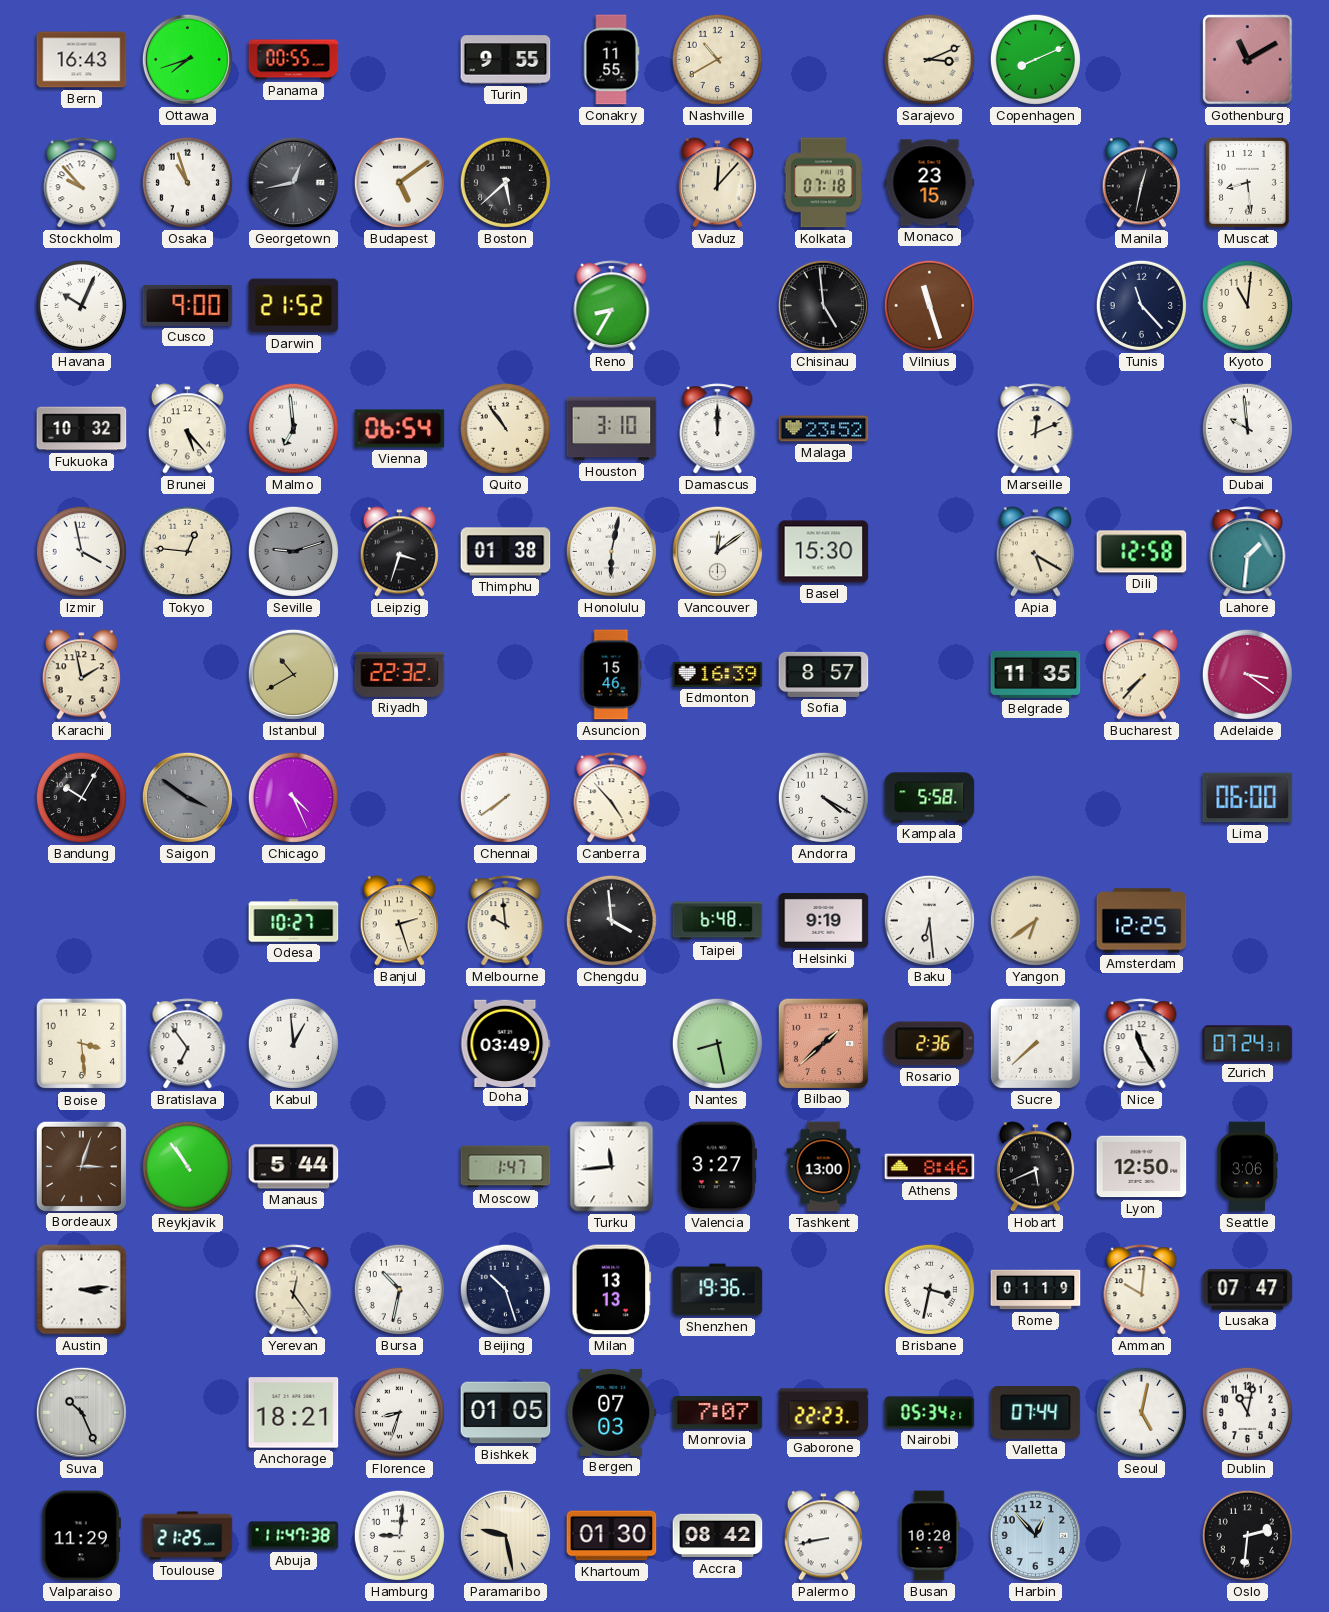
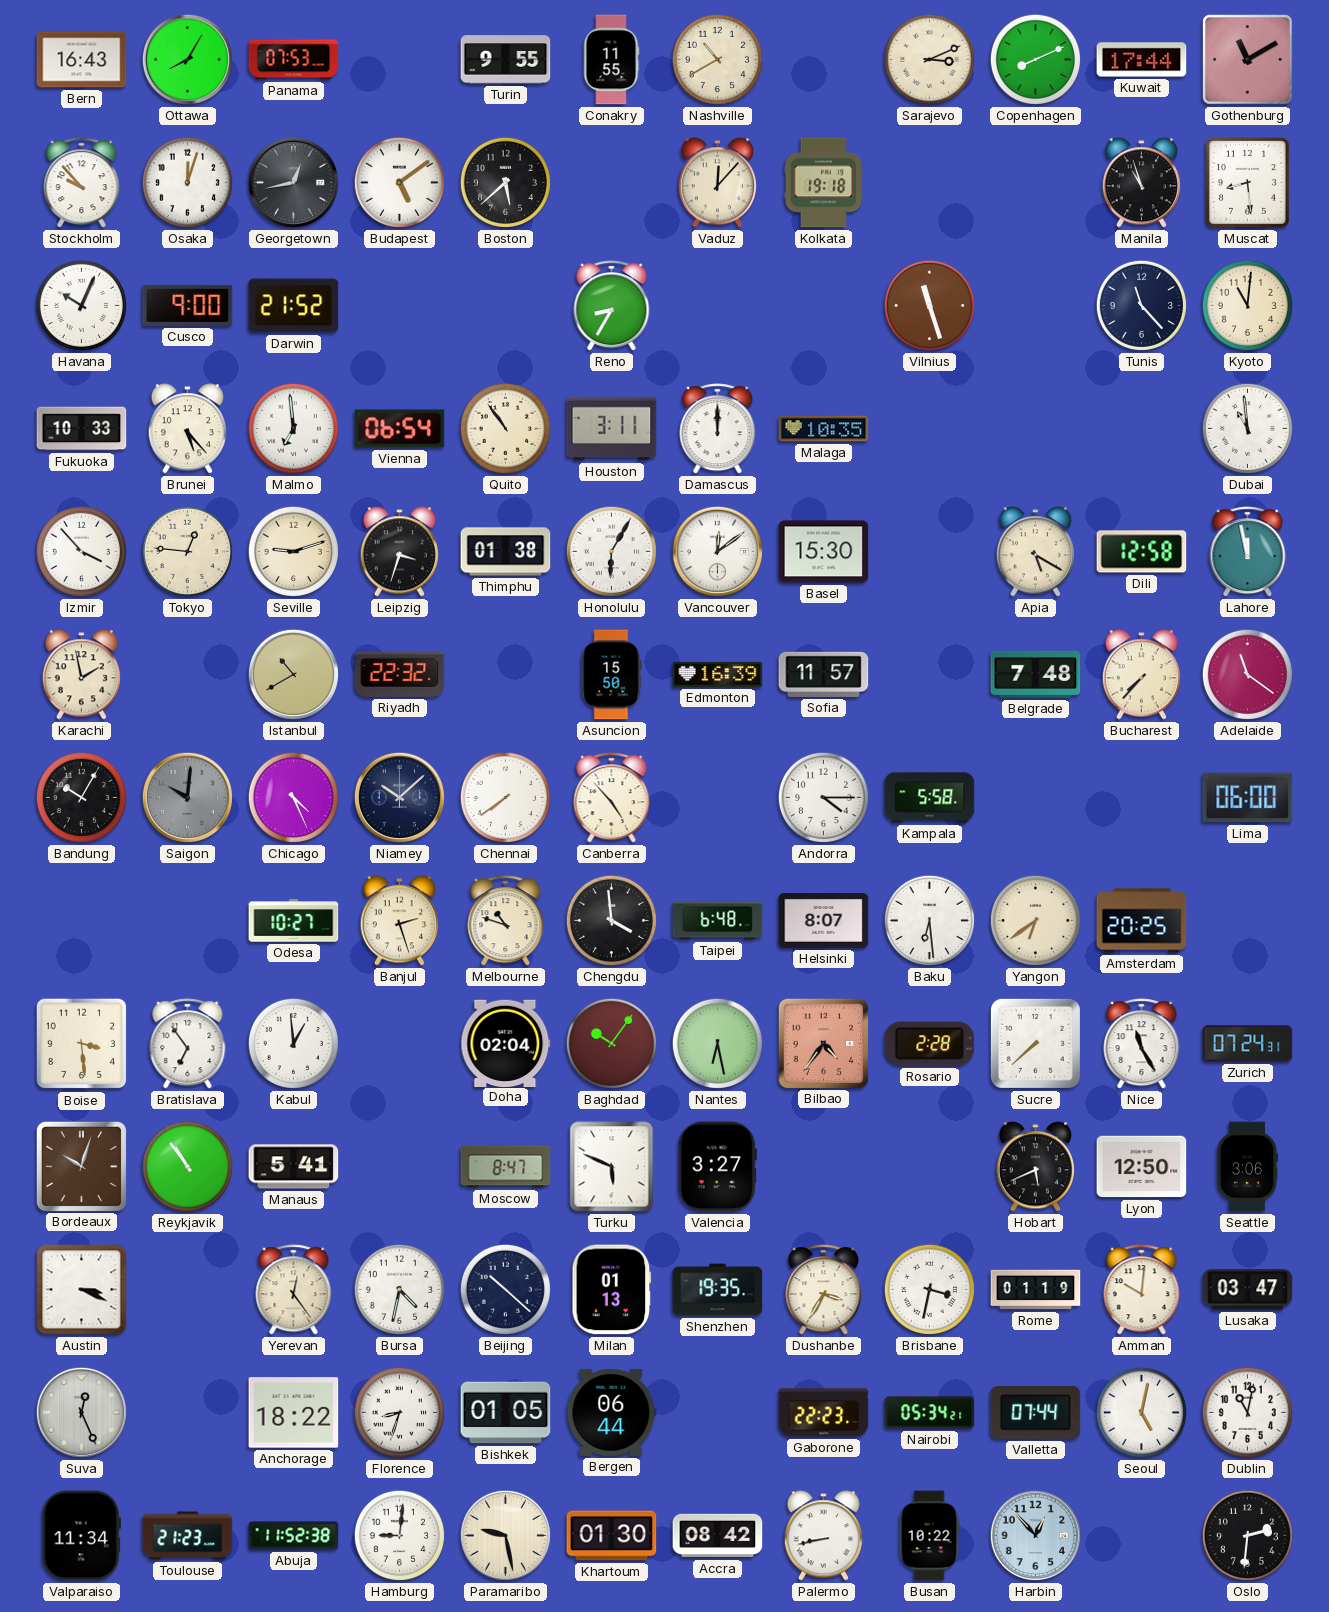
Ottawa: 7:42 -> 8:05
Panama: 00:55 -> 07:53
Kuwait: none -> 17:44
Osaka: 10:57 -> 12:03
Kolkata: 07:18 -> 19:18
Monaco: 23:15 -> none
Manila: 12:32 -> 10:57
Chisinau: 4:59 -> none
Fukuoka: 10:32 -> 10:33
Houston: 3:10 -> 3:11
Malaga: 23:52 -> 10:35
Marseille: 12:11 -> none
Dubai: 9:59 -> 10:59
Izmir: 3:58 -> 3:53
Seville dial: grey -> cream
Honolulu: 6:02 -> 6:05
Lahore: 1:31 -> 11:58
Asuncion: 15:46 -> 15:50
Sofia: 8:57 -> 11:57
Belgrade: 11:35 -> 7:48
Adelaide: 3:21 -> 11:21
Saigon: 3:51 -> 10:01
Niamey: none -> 10:08
Andorra: 4:20 -> 4:15
Melbourne: 9:59 -> 10:48
Helsinki: 9:19 -> 8:07
Amsterdam: 12:25 -> 20:25
Doha: 03:49 -> 02:04
Baghdad: none -> 10:06
Nantes: 8:28 -> 6:28
Bilbao: 1:38 -> 4:36
Rosario: 2:36 -> 2:28
Bordeaux: 3:03 -> 10:03
Manaus: 5:44 -> 5:41
Moscow: 1:47 -> 8:47
Turku: 11:44 -> 5:49
Tashkent: 13:00 -> none
Athens: 8:46 -> none
Austin: 3:14 -> 3:19
Bursa: 10:32 -> 4:32
Beijing: 10:27 -> 10:22
Milan: 13:13 -> 01:13
Shenzhen: 19:36 -> 19:35
Dushanbe: none -> 3:35
Lusaka: 07:47 -> 03:47
Suva: 10:26 -> 12:26
Anchorage: 18:21 -> 18:22
Bergen: 07:03 -> 06:44
Monrovia: 7:07 -> none
Valparaiso: 11:29 -> 11:34
Toulouse: 21:25 -> 21:23
Abuja: 11:47 -> 11:52
Busan: 10:20 -> 10:22
